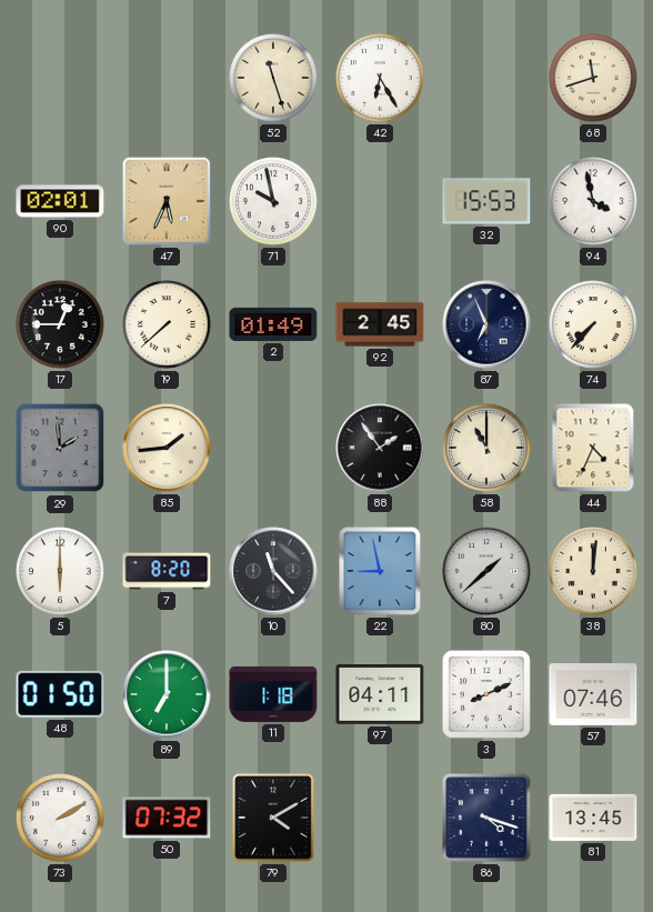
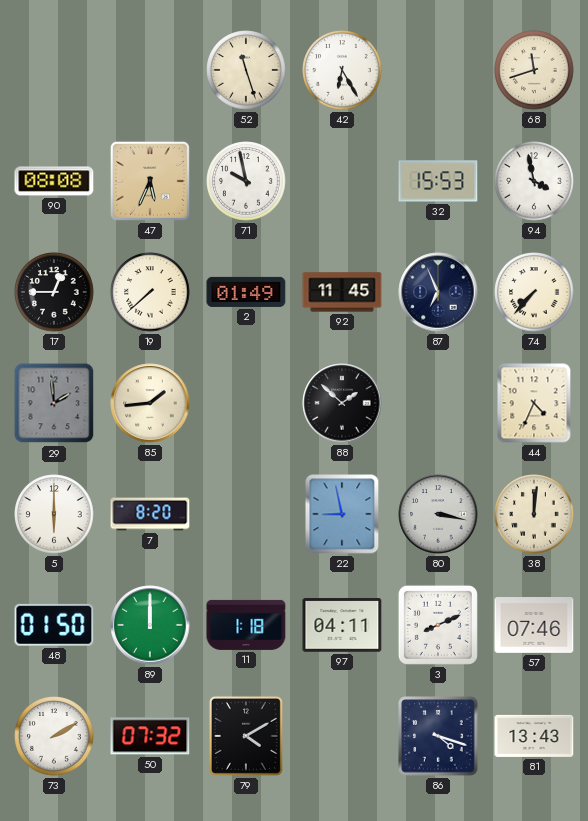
90: 02:01 -> 08:08
92: 2:45 -> 11:45
88: 1:54 -> 1:52
58: 11:00 -> none
10: 11:23 -> none
80: 1:38 -> 3:17
89: 7:00 -> 12:00
81: 13:45 -> 13:43
